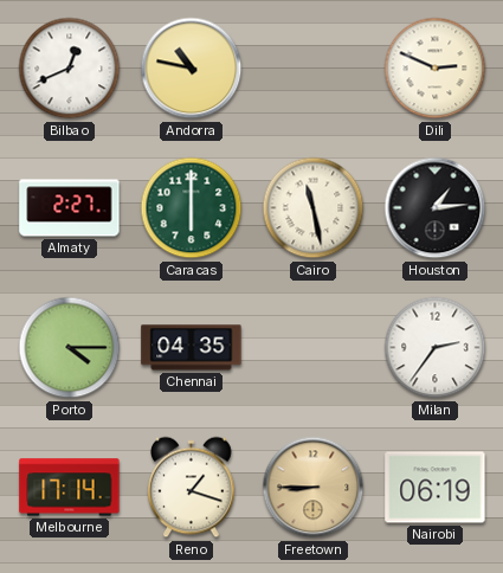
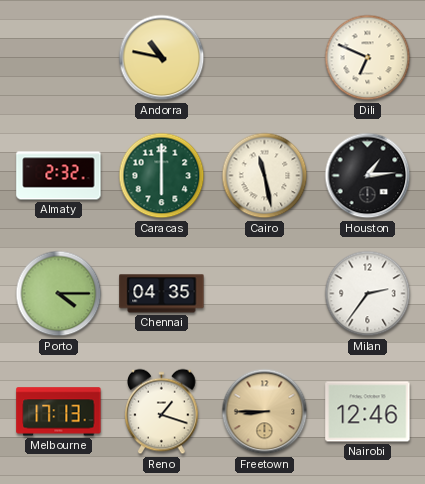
Bilbao: 12:41 -> none
Dili: 2:49 -> 6:49
Almaty: 2:27 -> 2:32
Melbourne: 17:14 -> 17:13
Nairobi: 06:19 -> 12:46
